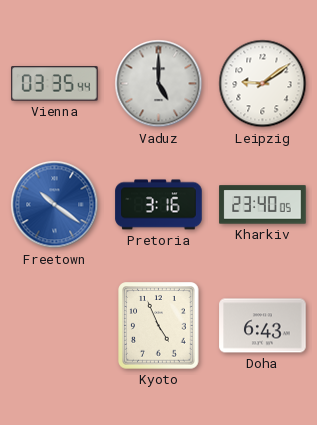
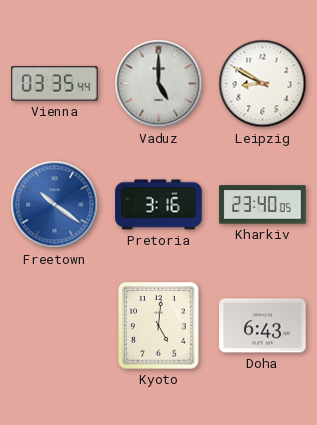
Leipzig: 9:09 -> 8:50
Kyoto: 4:56 -> 5:01
